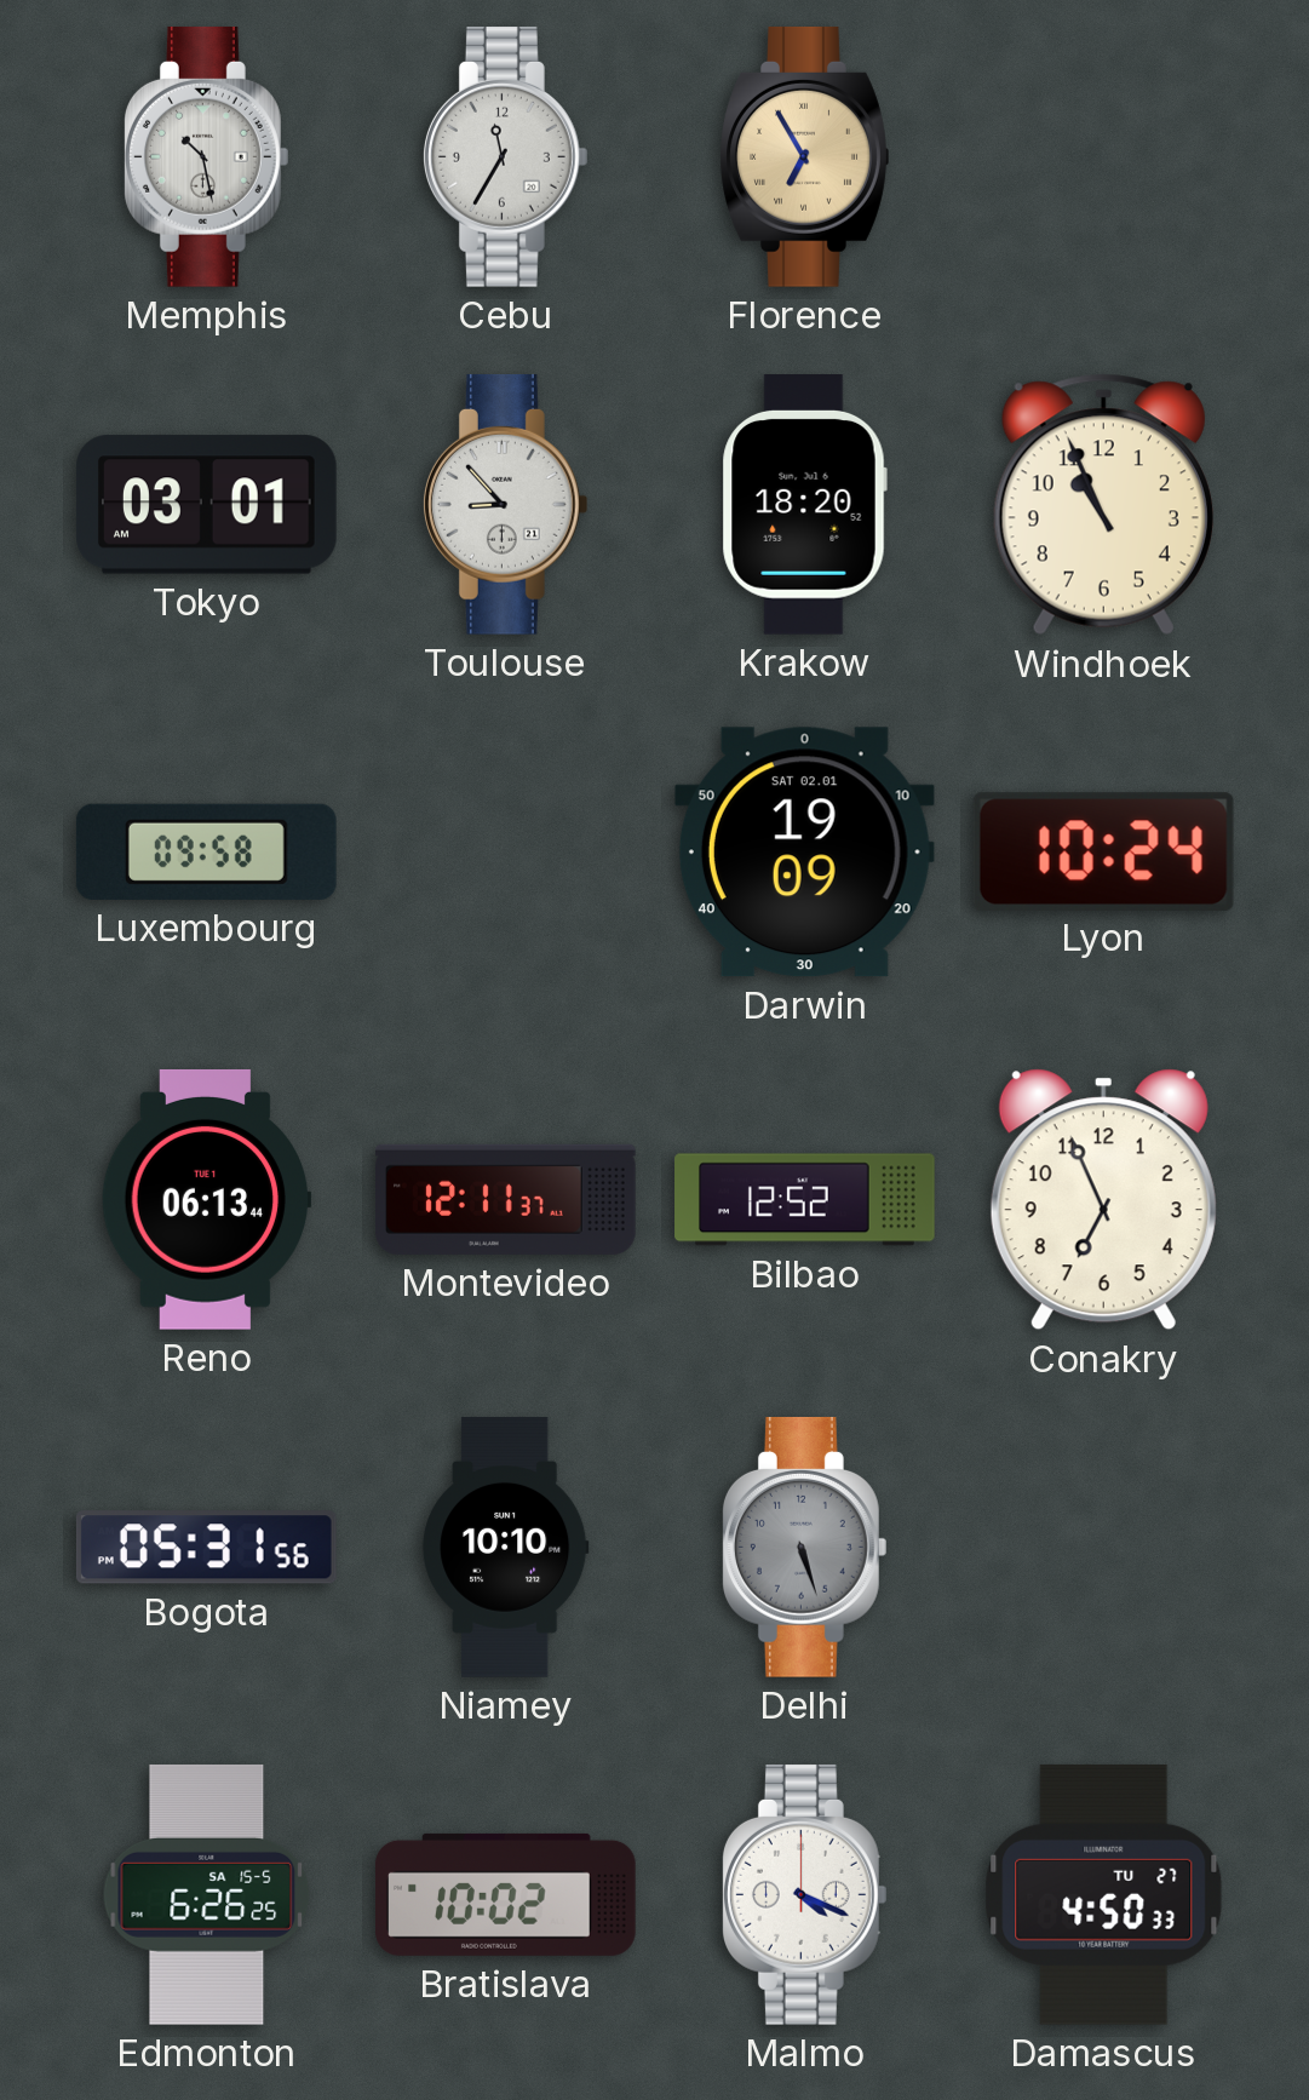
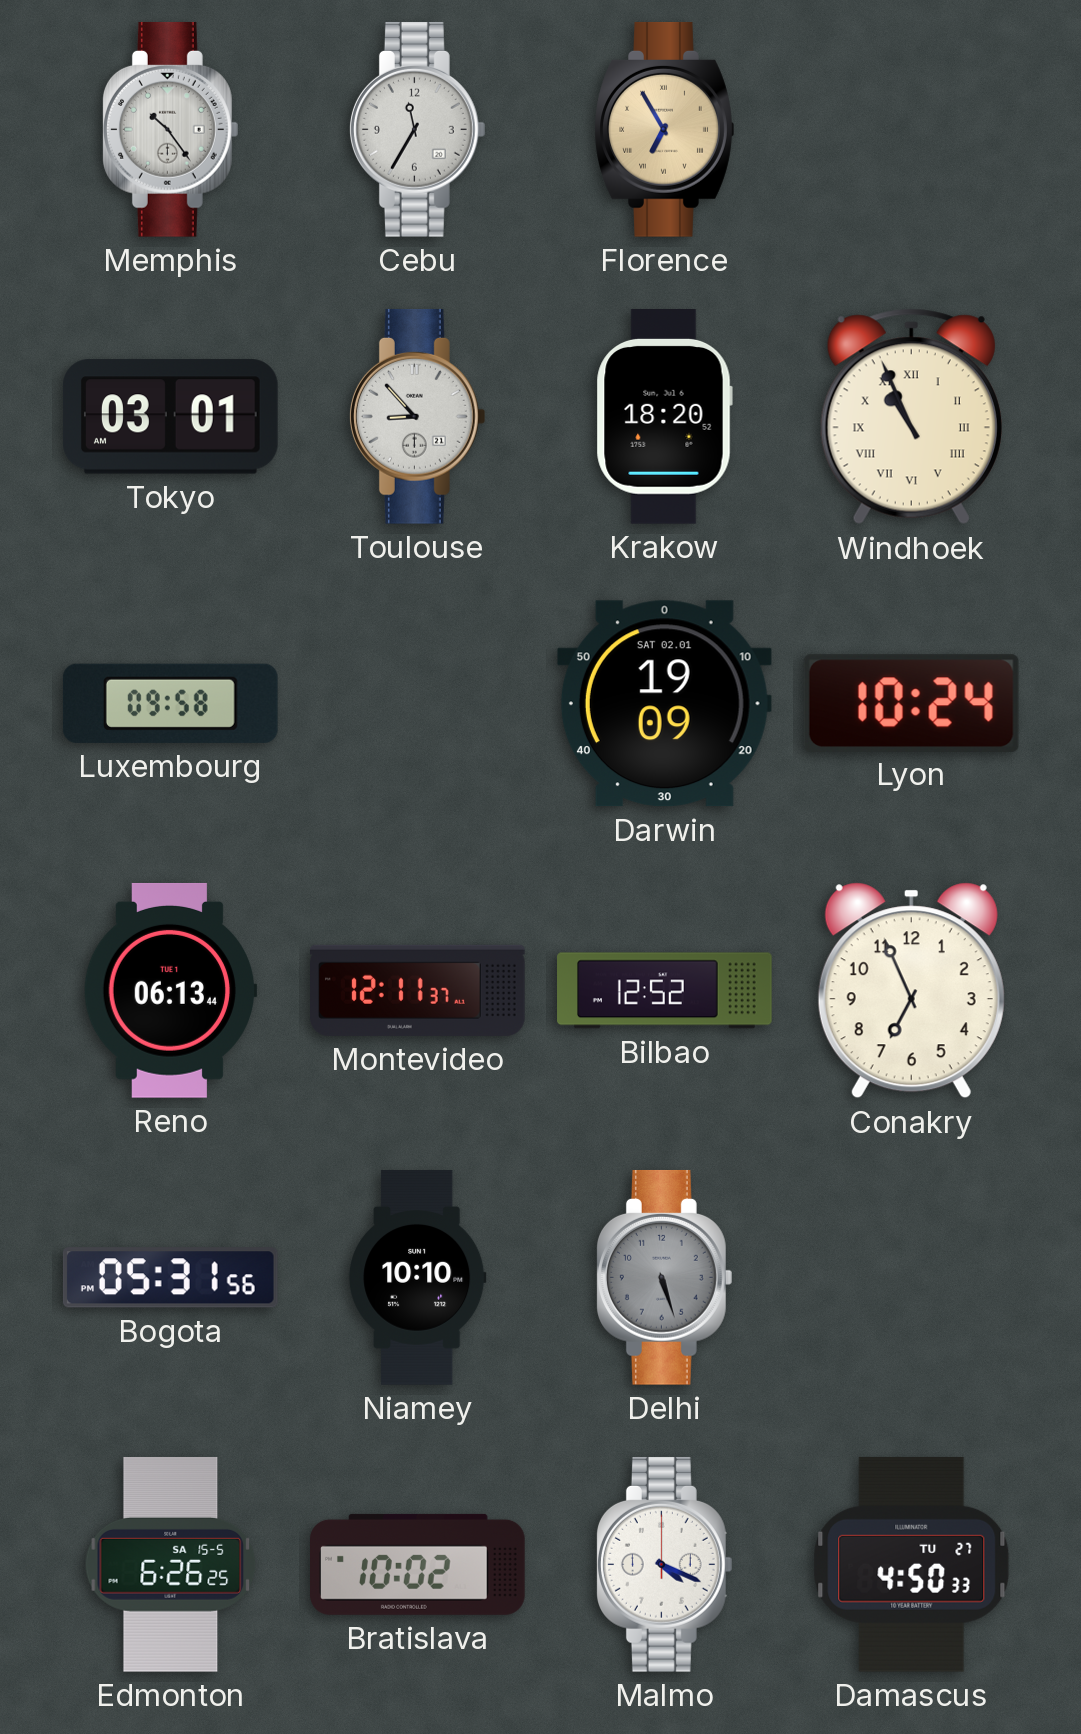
Memphis: 10:28 -> 10:24
Windhoek numerals: Arabic -> Roman
